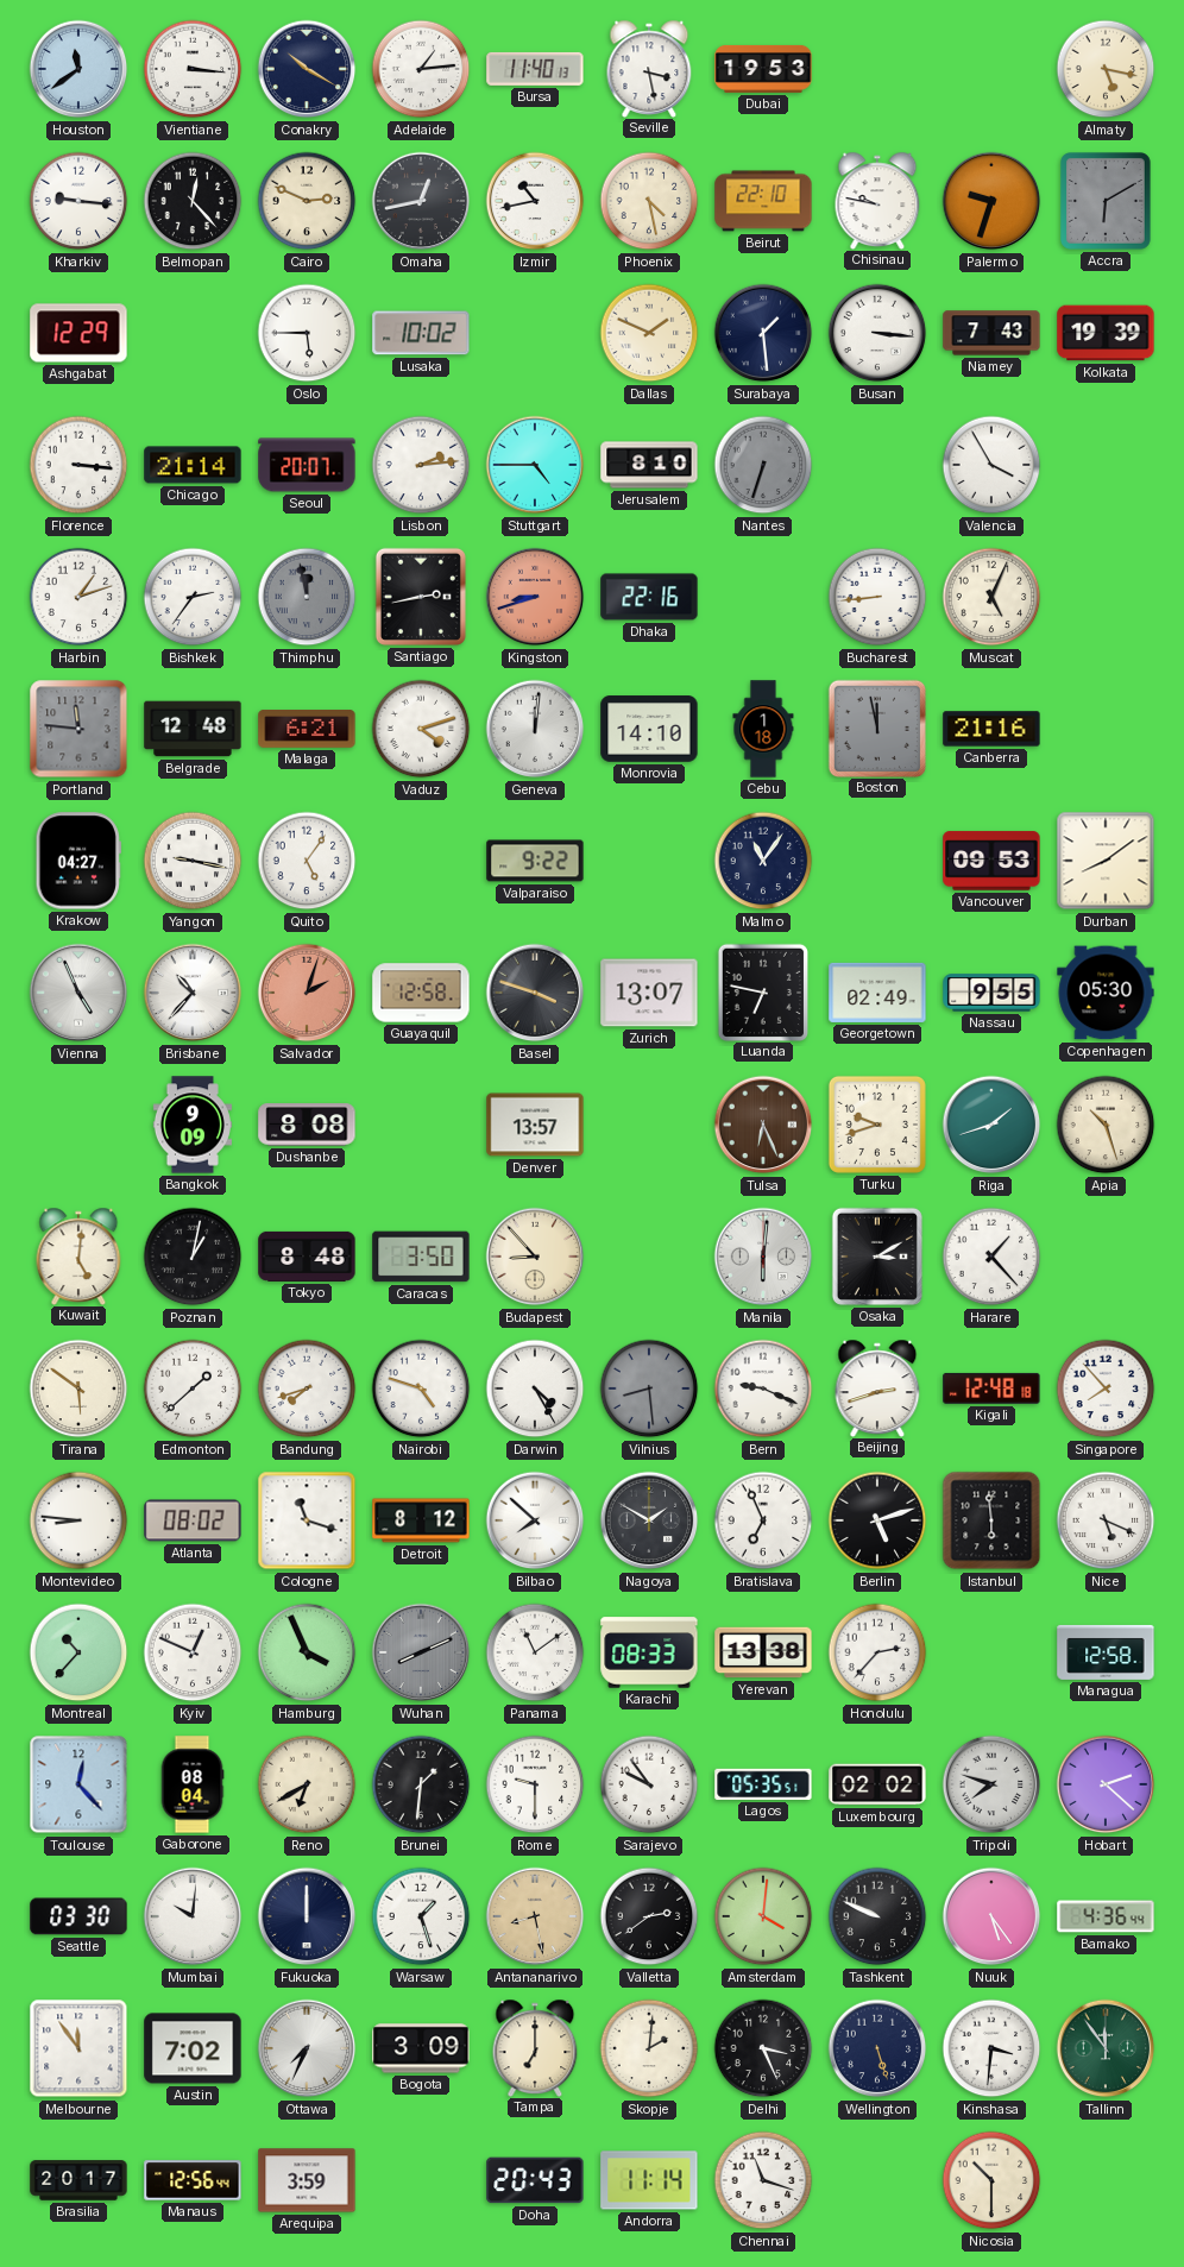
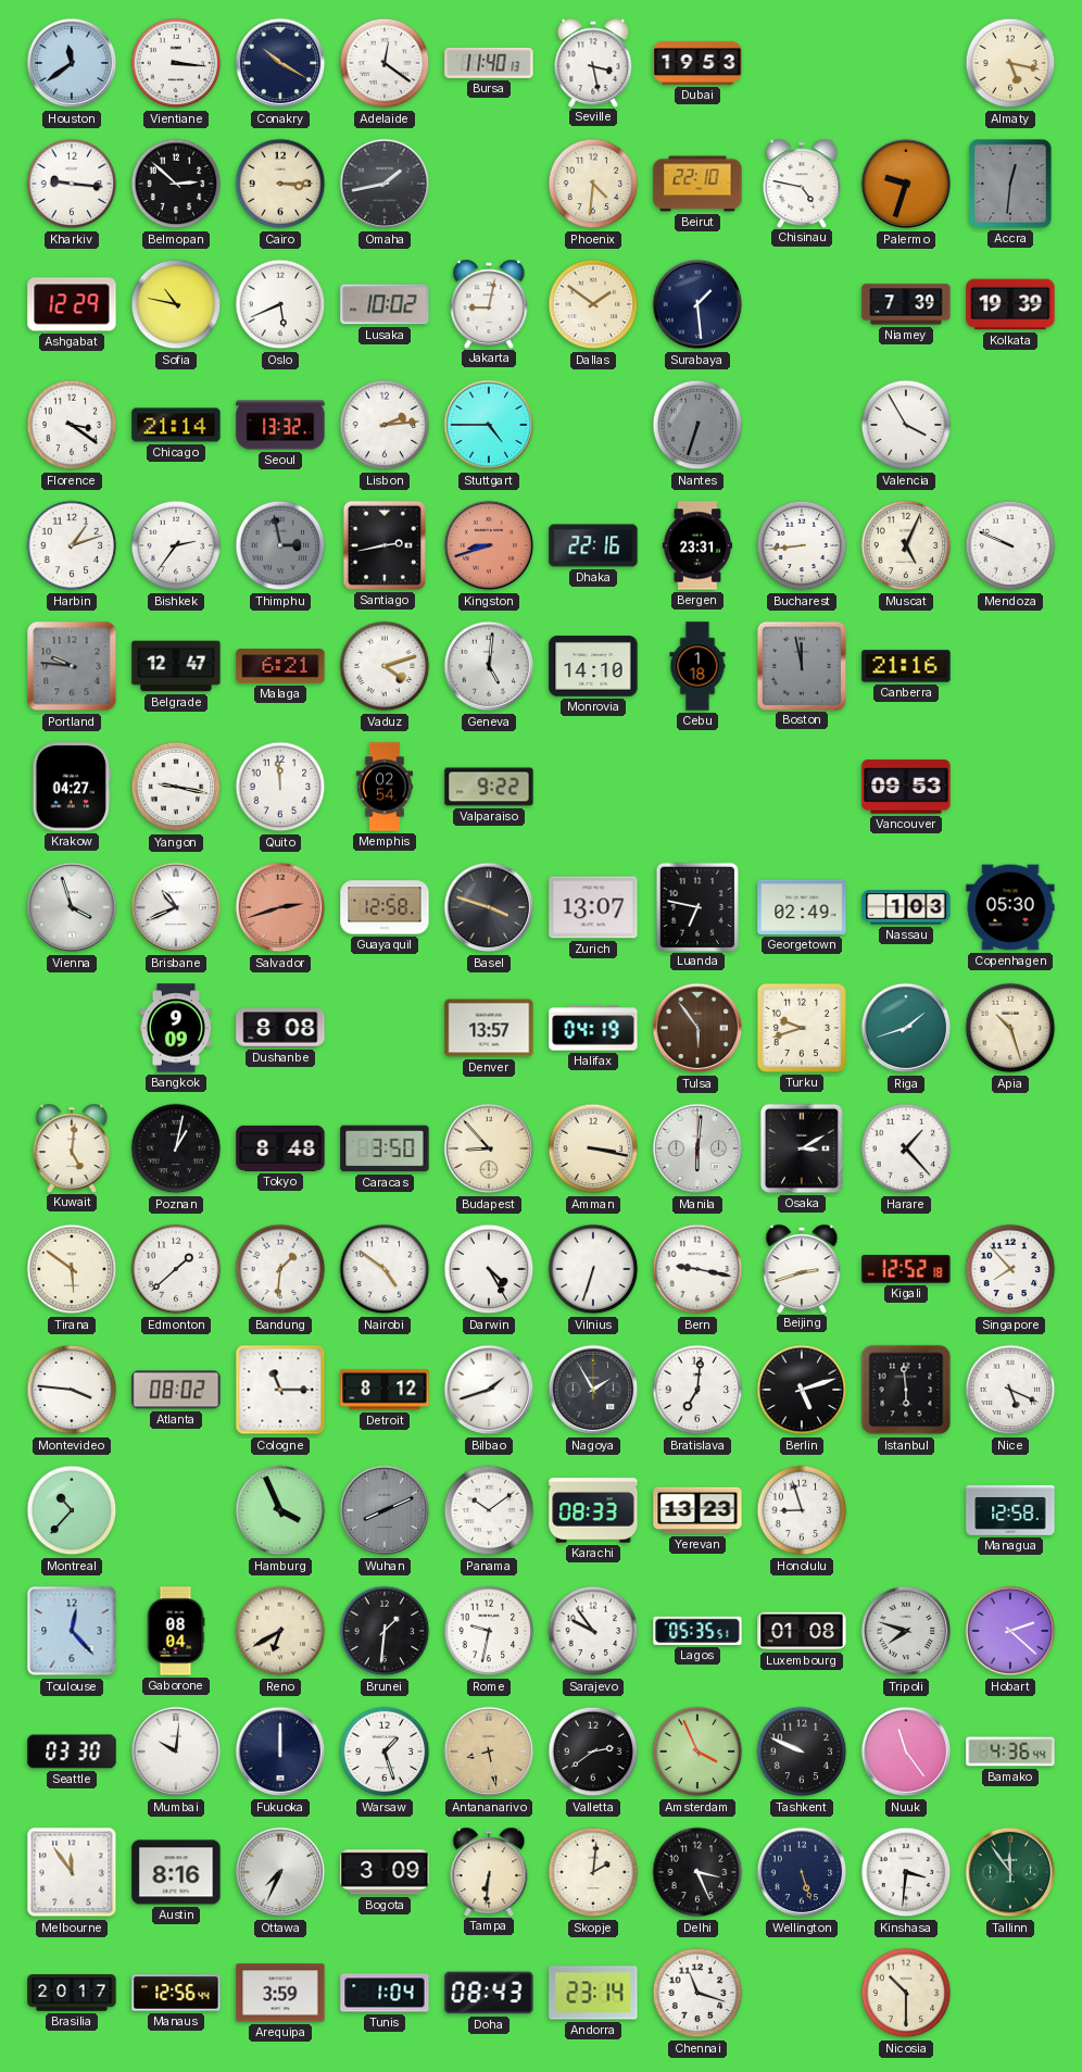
Adelaide: 1:14 -> 12:21
Belmopan: 12:23 -> 2:52
Cairo: 2:49 -> 3:15
Omaha: 12:43 -> 1:43
Izmir: 10:43 -> none
Phoenix: 4:28 -> 4:31
Chisinau: 9:47 -> 4:47
Accra: 6:10 -> 12:31
Sofia: none -> 10:47
Oslo: 5:45 -> 5:41
Jakarta: none -> 9:02
Dallas: 1:49 -> 1:51
Busan: 3:16 -> none
Niamey: 7:43 -> 7:39
Florence: 3:16 -> 3:21
Seoul: 20:07 -> 13:32
Jerusalem: 8:10 -> none
Thimphu: 11:58 -> 2:58
Bergen: none -> 23:31
Mendoza: none -> 9:49
Portland: 11:46 -> 9:46
Belgrade: 12:48 -> 12:47
Geneva: 12:01 -> 5:01
Quito: 5:06 -> 11:59
Memphis: none -> 02:54
Malmo: 11:06 -> none
Durban: 8:09 -> none
Vienna: 4:56 -> 3:57
Brisbane: 10:37 -> 10:41
Salvador: 2:03 -> 2:42
Nassau: 9:55 -> 1:03
Halifax: none -> 04:19
Tulsa: 6:26 -> 5:54
Amman: none -> 3:17
Bandung: 7:42 -> 1:31
Nairobi: 4:48 -> 4:51
Vilnius: 8:29 -> 6:33
Vilnius dial: grey -> white
Bern: 9:19 -> 9:17
Kigali: 12:48 -> 12:52
Montevideo: 8:46 -> 3:46
Cologne: 11:18 -> 11:15
Bilbao: 7:52 -> 1:42
Nagoya: 1:50 -> 1:55
Bratislava: 6:56 -> 7:01
Kyiv: 12:49 -> none
Panama: 11:09 -> 10:09
Yerevan: 13:38 -> 13:23
Honolulu: 2:37 -> 8:57
Rome: 9:30 -> 9:32
Luxembourg: 02:02 -> 01:08
Amsterdam: 4:01 -> 3:56
Nuuk: 5:24 -> 11:24
Austin: 7:02 -> 8:16
Tampa: 7:00 -> 6:31
Tunis: none -> 1:04
Doha: 20:43 -> 08:43
Andorra: 11:14 -> 23:14
